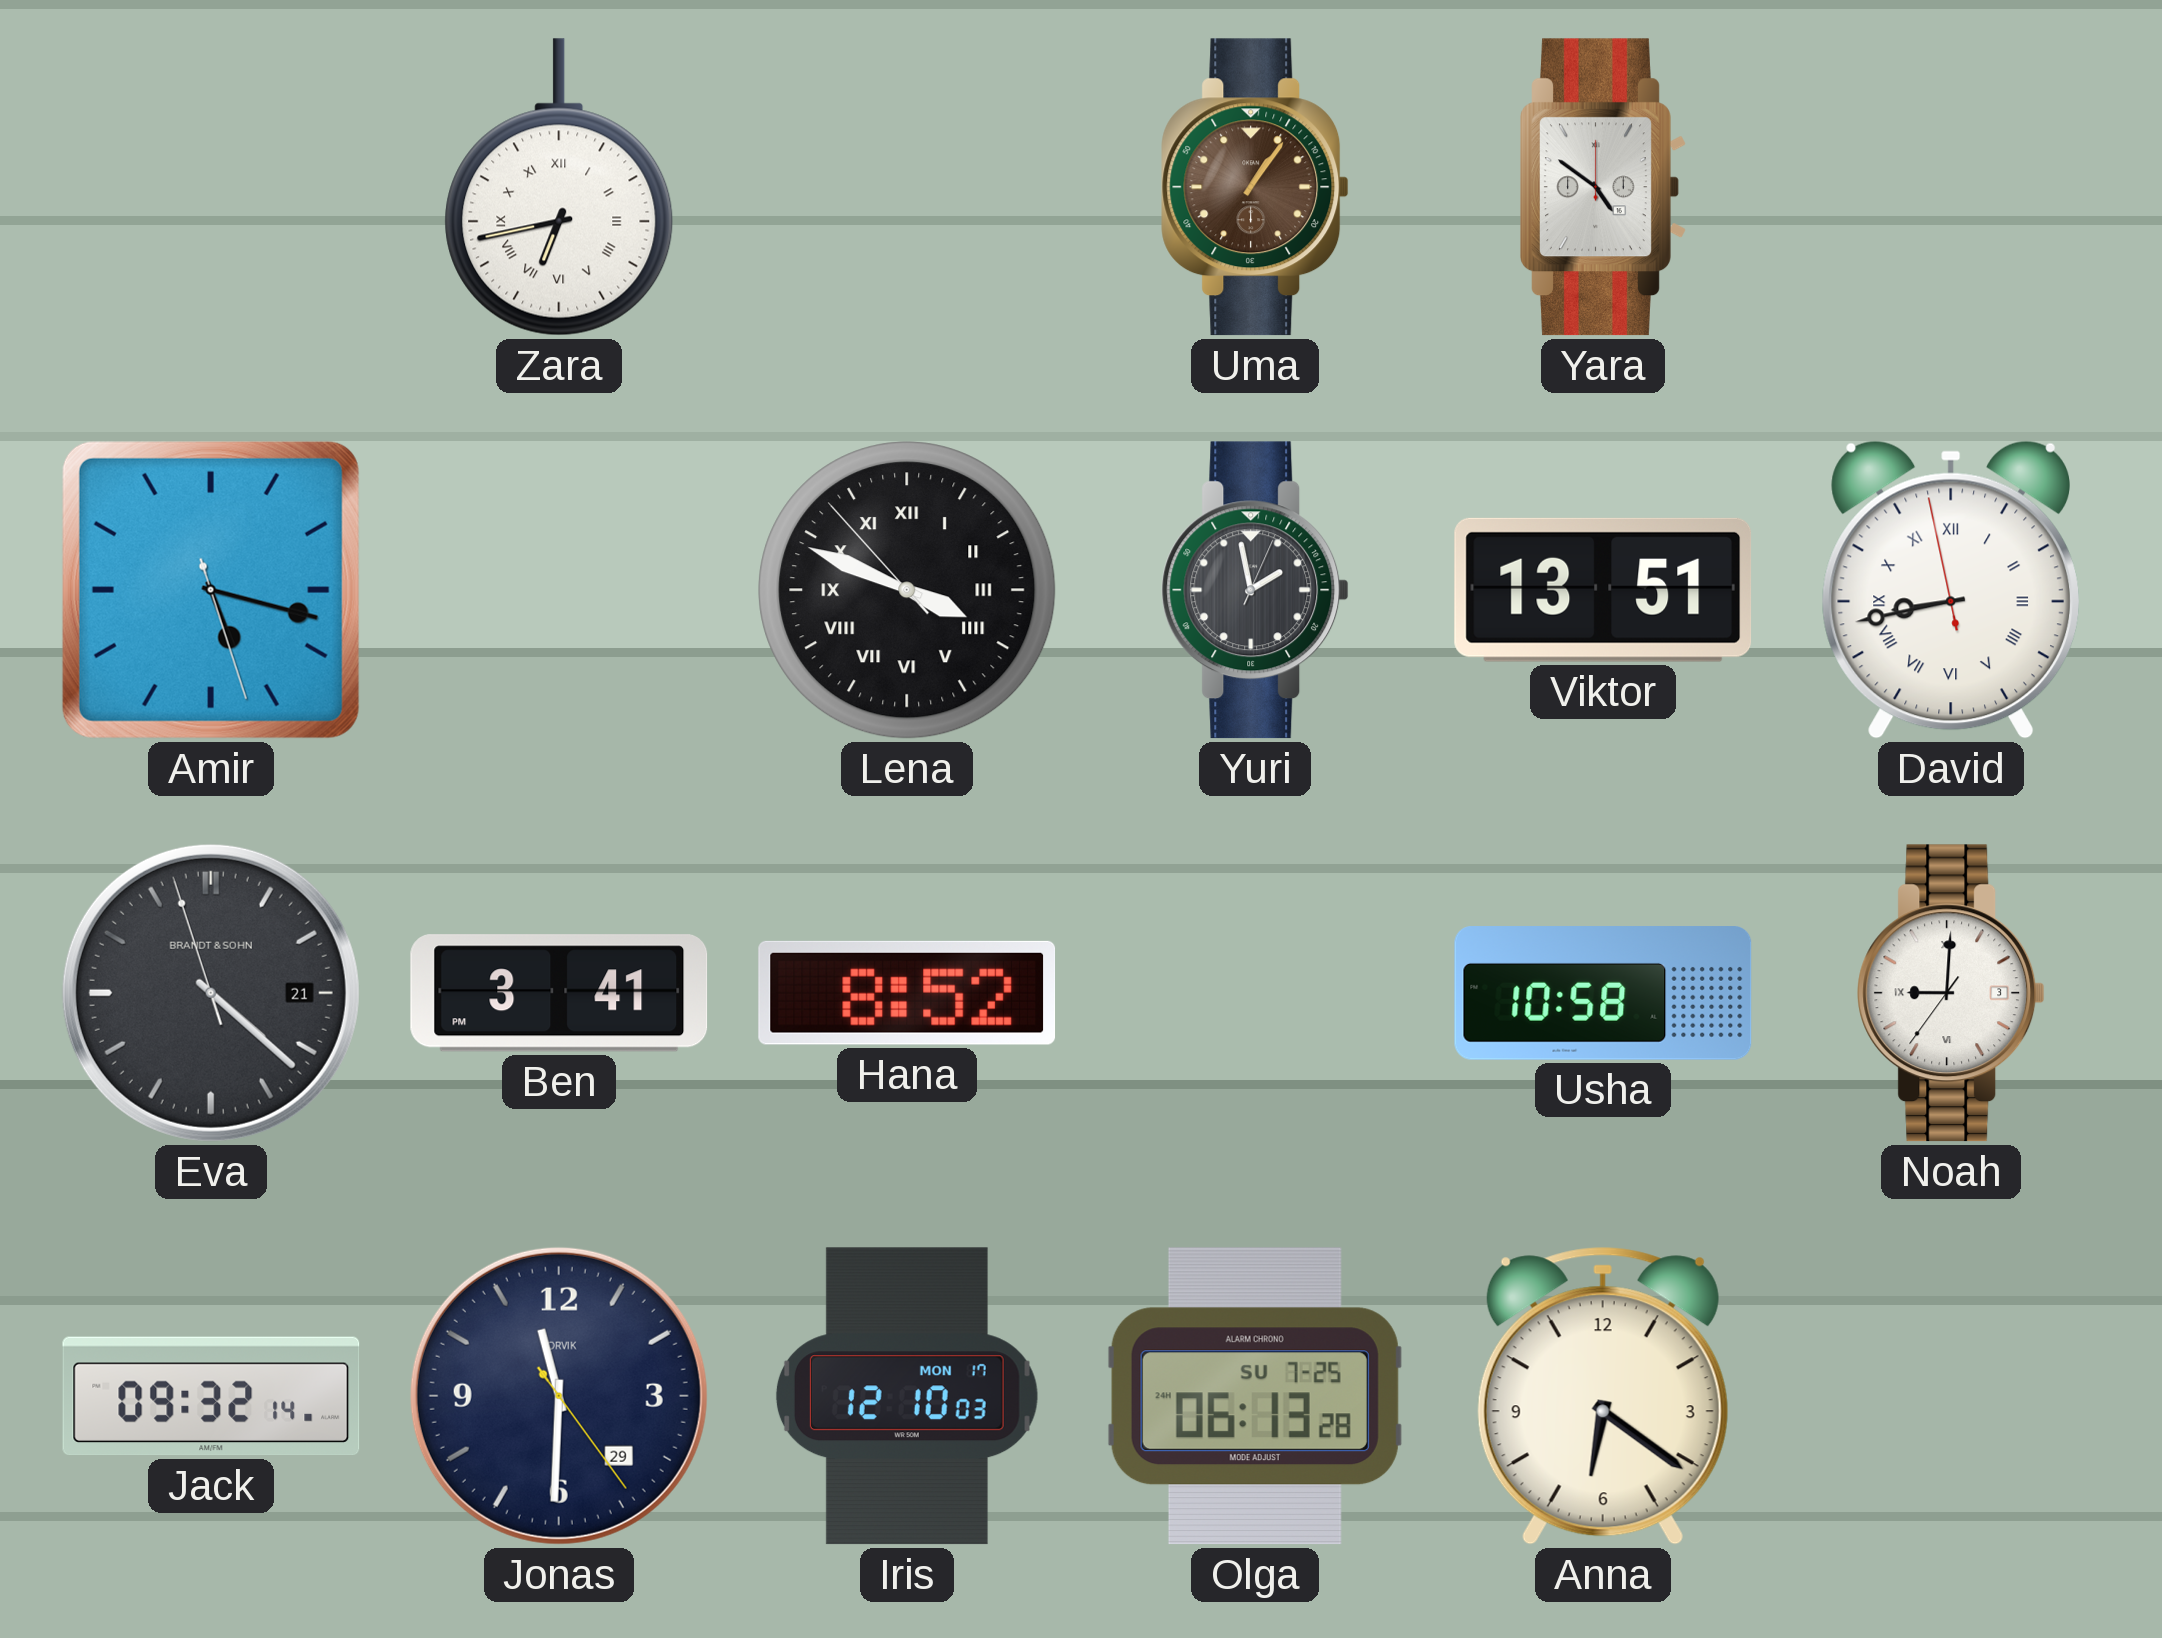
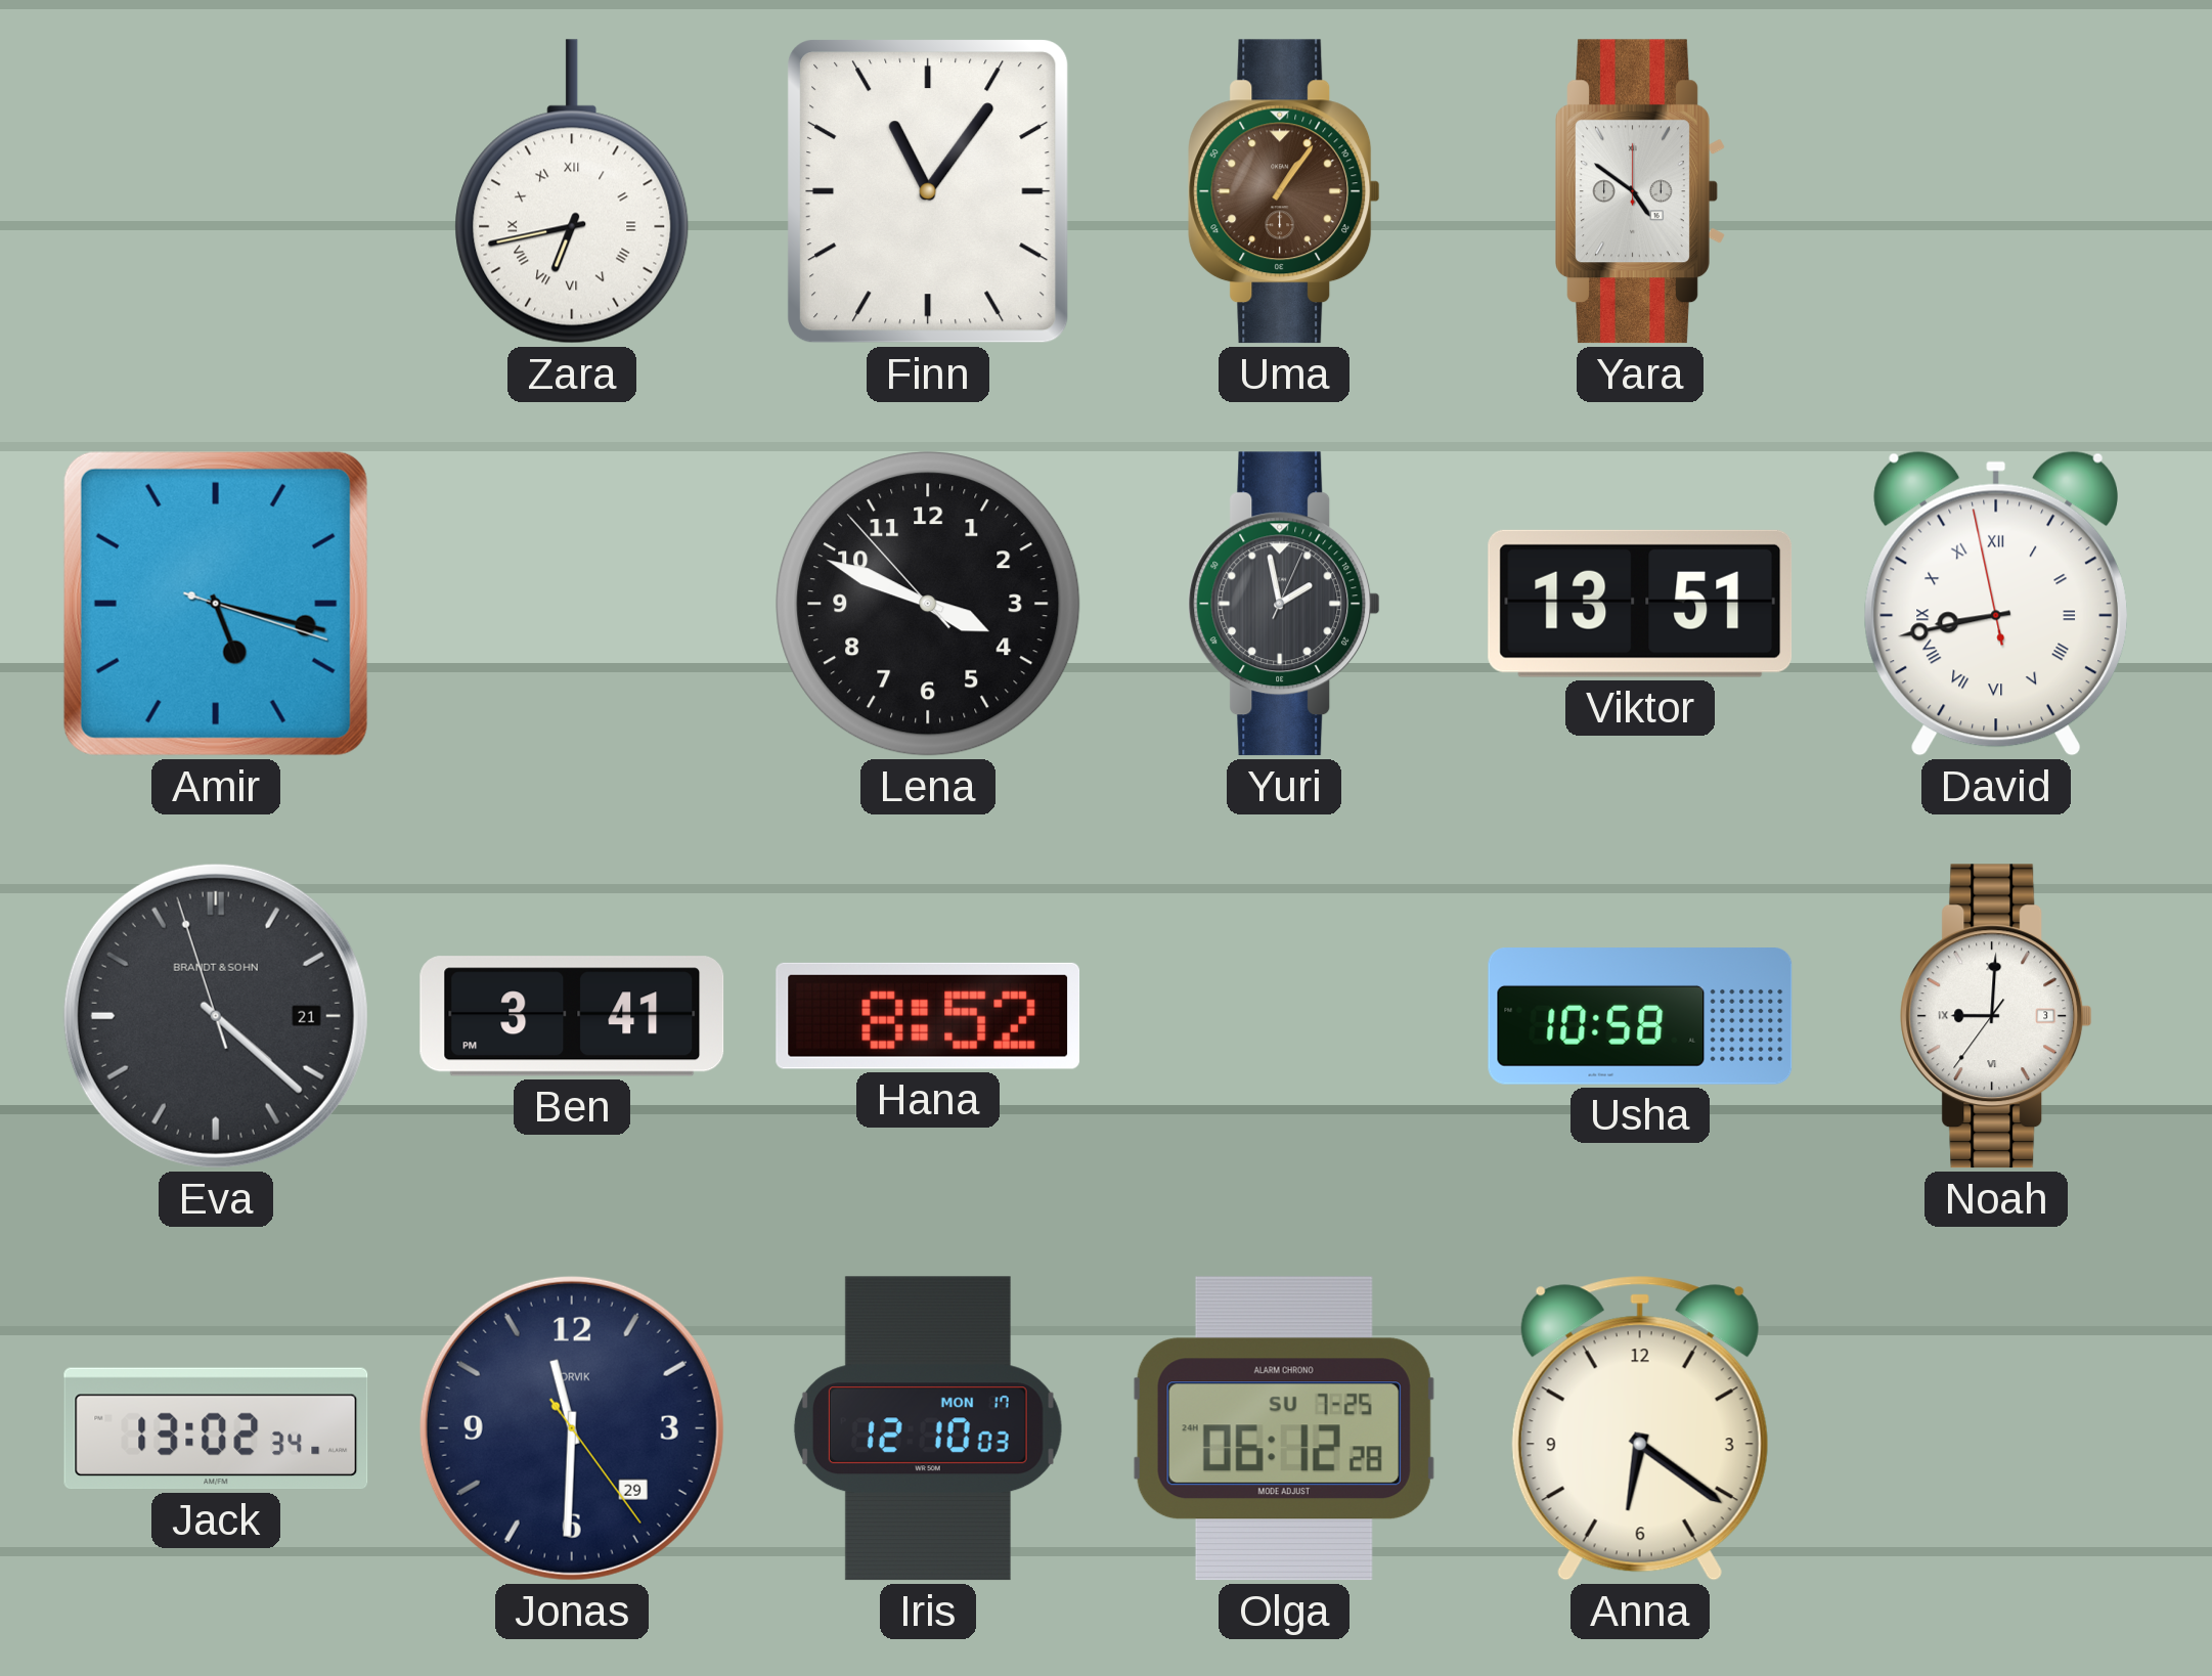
Finn: none -> 11:06
Amir: 5:17:27 -> 5:17:18
Lena numerals: Roman -> Arabic
Jack: 09:32 -> 13:02
Olga: 06:13 -> 06:12
